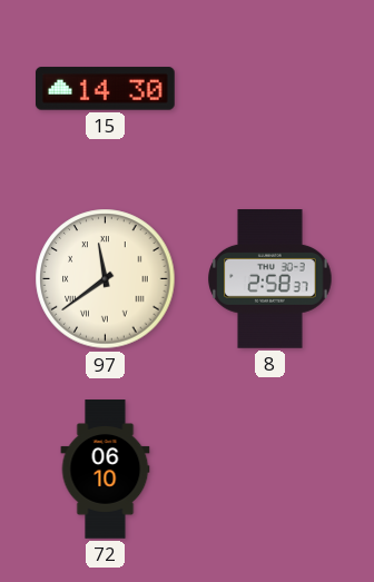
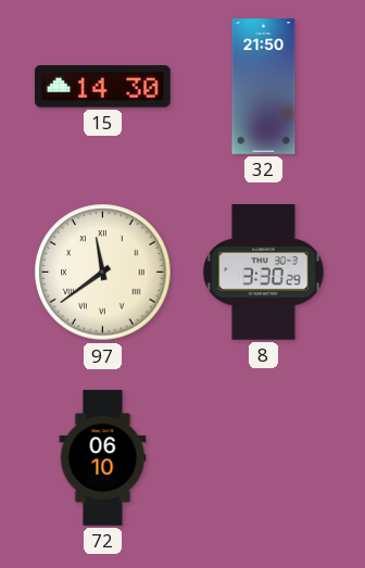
32: none -> 21:50
8: 2:58 -> 3:30
